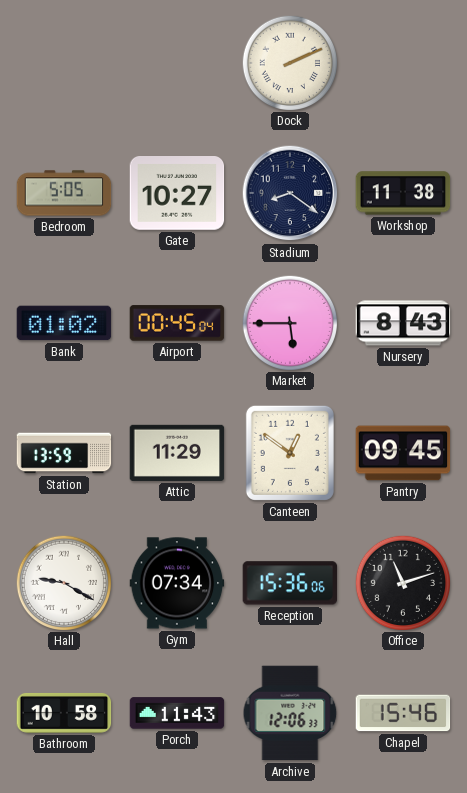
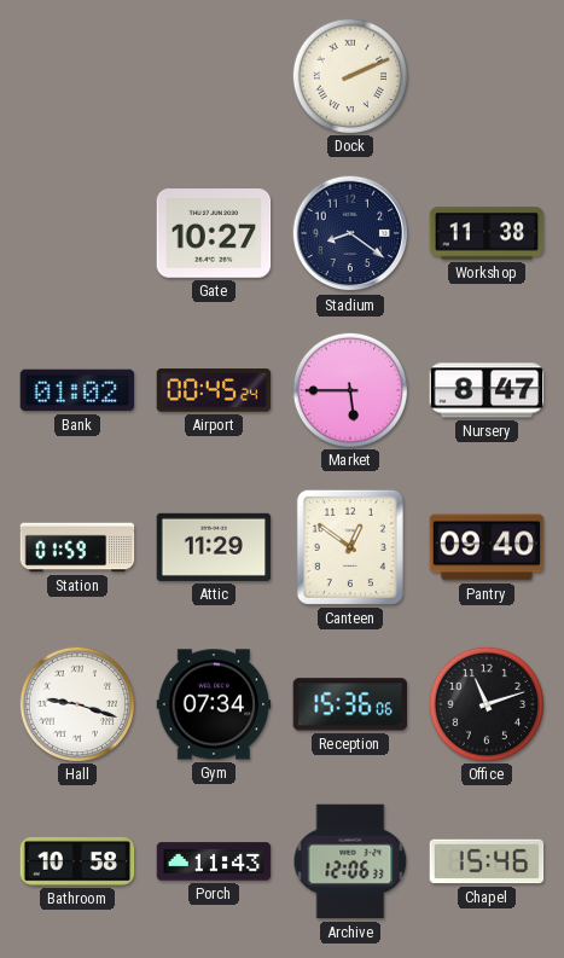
Bedroom: 5:05 -> none
Airport: 00:45:04 -> 00:45:24
Nursery: 8:43 -> 8:47
Station: 13:59 -> 01:59
Pantry: 09:45 -> 09:40
Hall: 9:20 -> 9:18
